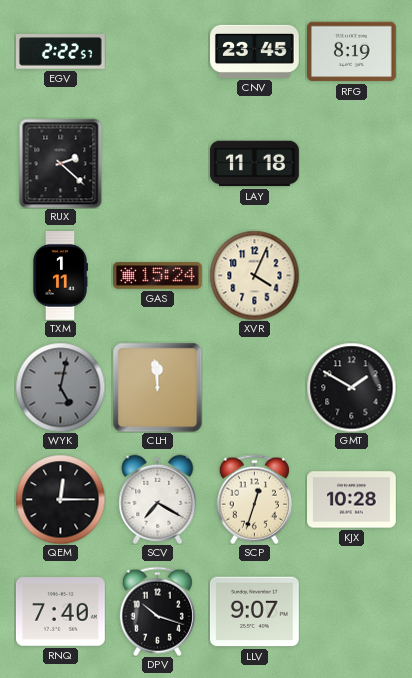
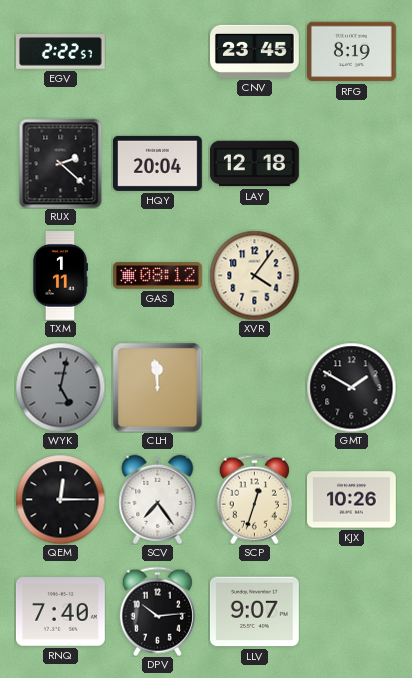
HQY: none -> 20:04
LAY: 11:18 -> 12:18
GAS: 15:24 -> 08:12
XVR: 4:04 -> 4:06
SCV: 7:20 -> 7:24
KJX: 10:28 -> 10:26
DPV: 10:18 -> 10:14
